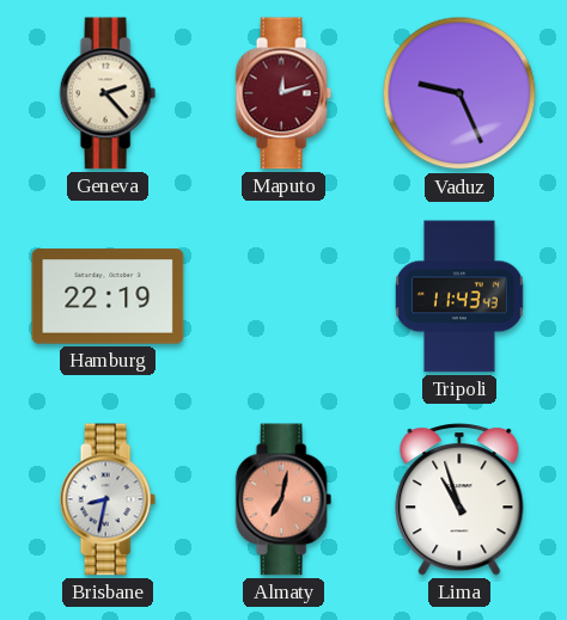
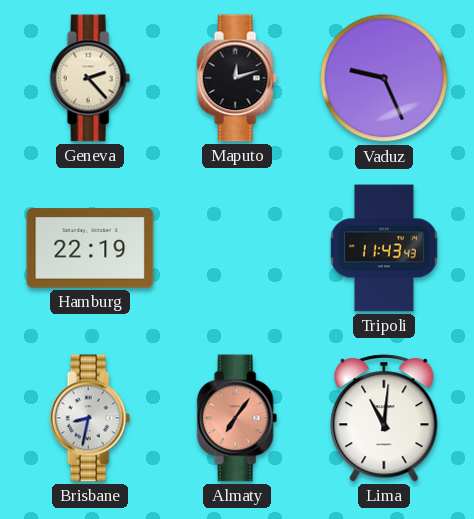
Maputo dial: burgundy -> black
Almaty: 7:02 -> 7:06
Lima: 10:57 -> 11:01
